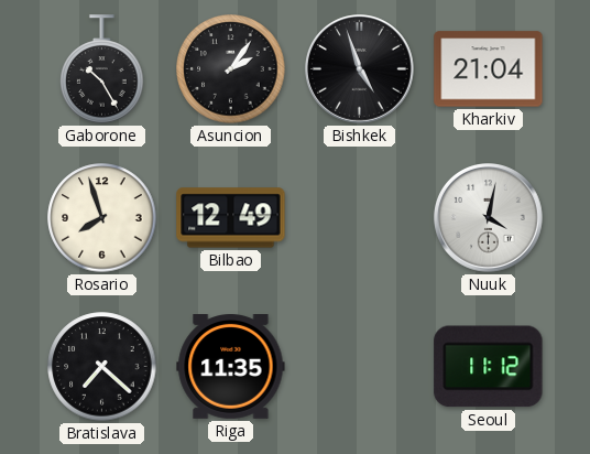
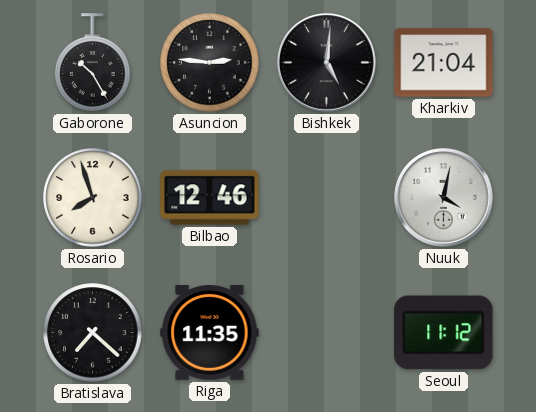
Asuncion: 2:06 -> 2:46
Bishkek: 4:57 -> 5:01
Bilbao: 12:49 -> 12:46
